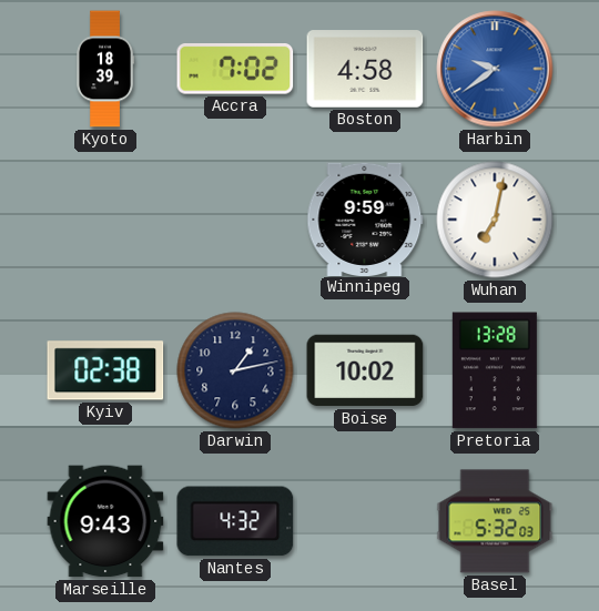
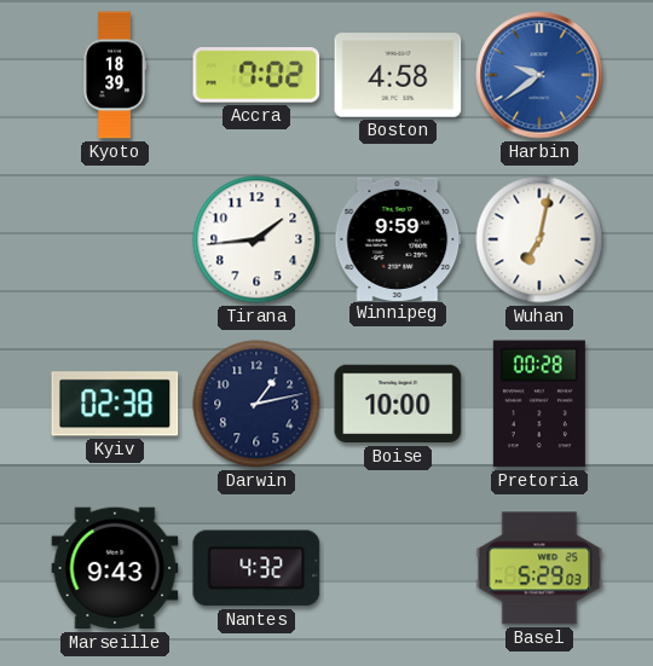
Tirana: none -> 1:44
Boise: 10:02 -> 10:00
Pretoria: 13:28 -> 00:28
Basel: 5:32 -> 5:29
